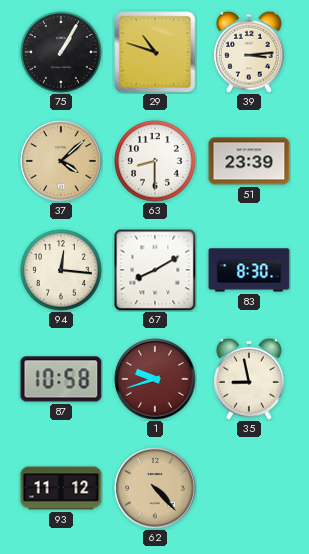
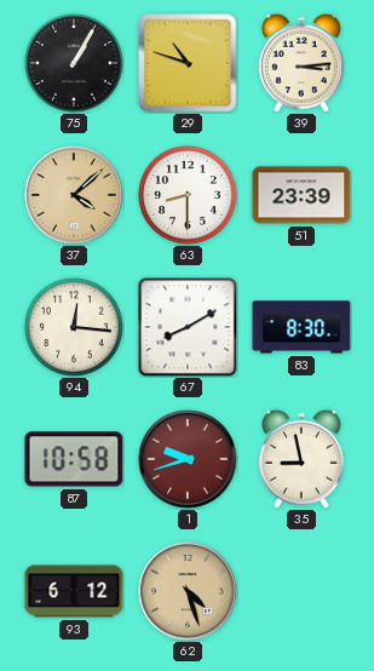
93: 11:12 -> 6:12
62: 4:23 -> 4:27
